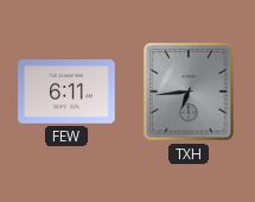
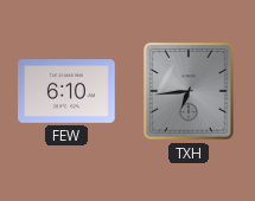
FEW: 6:11 -> 6:10
